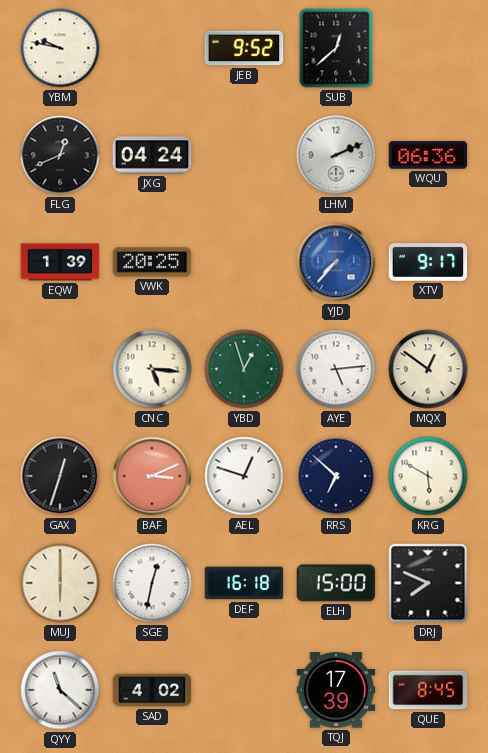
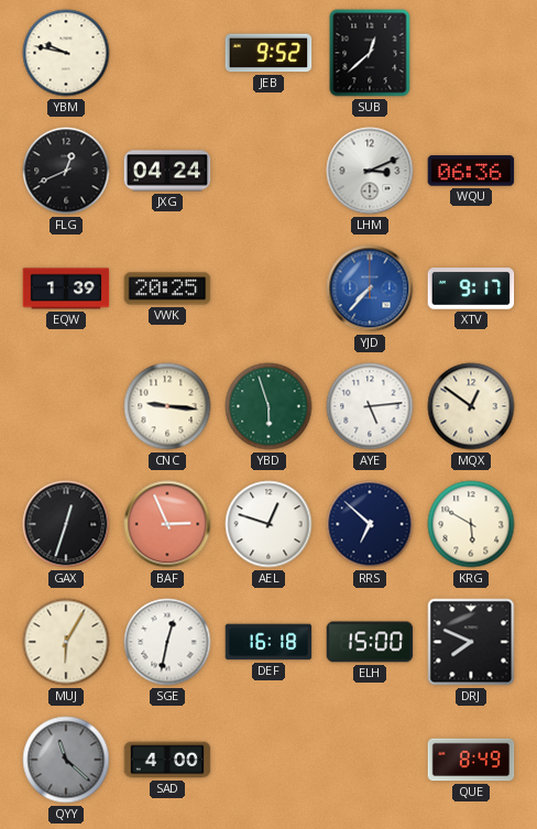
LHM: 2:11 -> 3:11
CNC: 5:16 -> 9:16
YBD: 12:57 -> 5:57
BAF: 3:11 -> 2:56
MUJ: 6:00 -> 6:05
QYY dial: white -> grey
SAD: 4:02 -> 4:00
TQJ: 17:39 -> none
QUE: 8:45 -> 8:49
